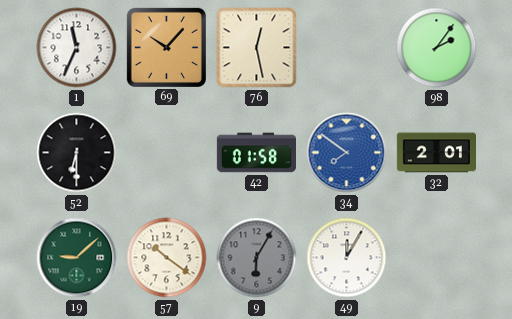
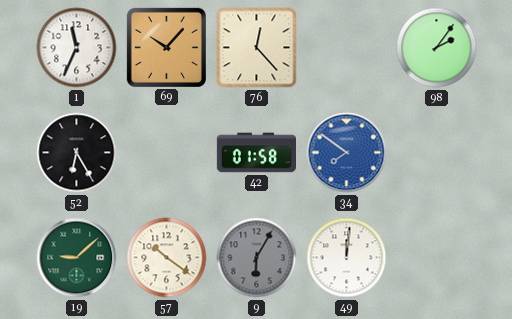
76: 12:28 -> 12:23
52: 6:30 -> 6:25
32: 2:01 -> none
49: 12:05 -> 12:01
